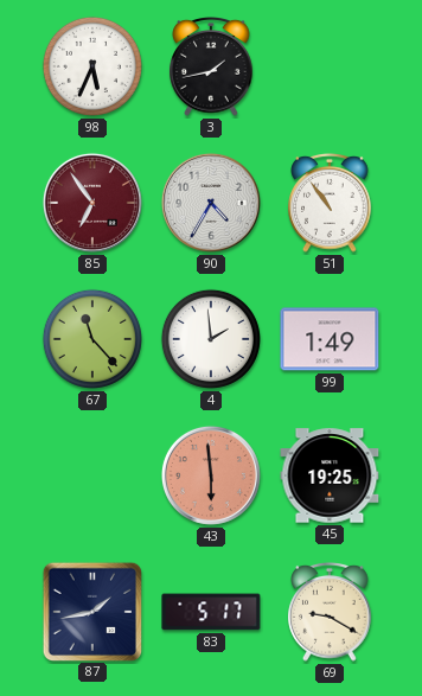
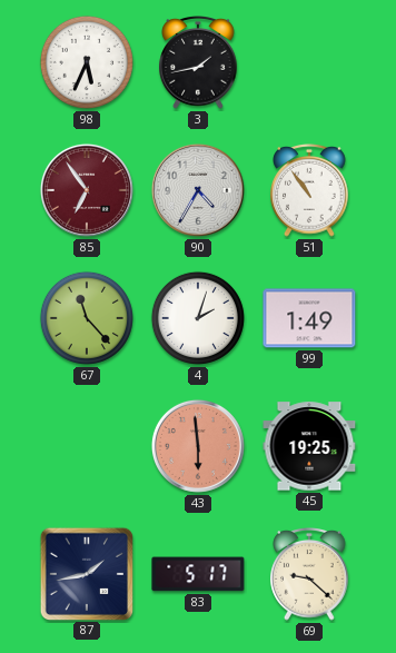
4: 1:59 -> 2:03
69: 9:20 -> 9:22
